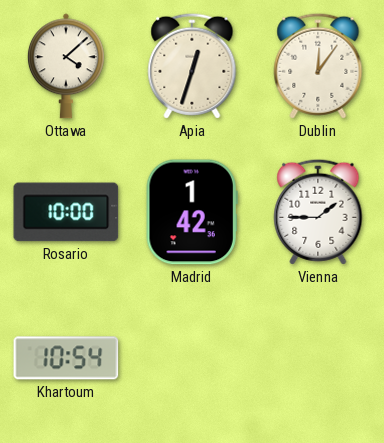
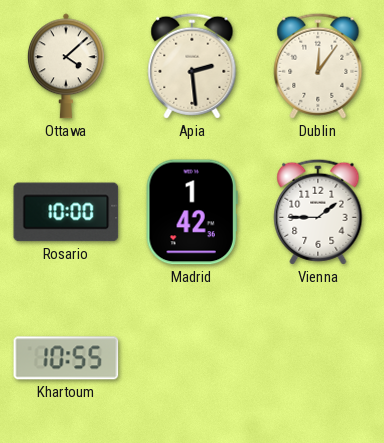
Apia: 12:33 -> 2:29
Khartoum: 10:54 -> 10:55
